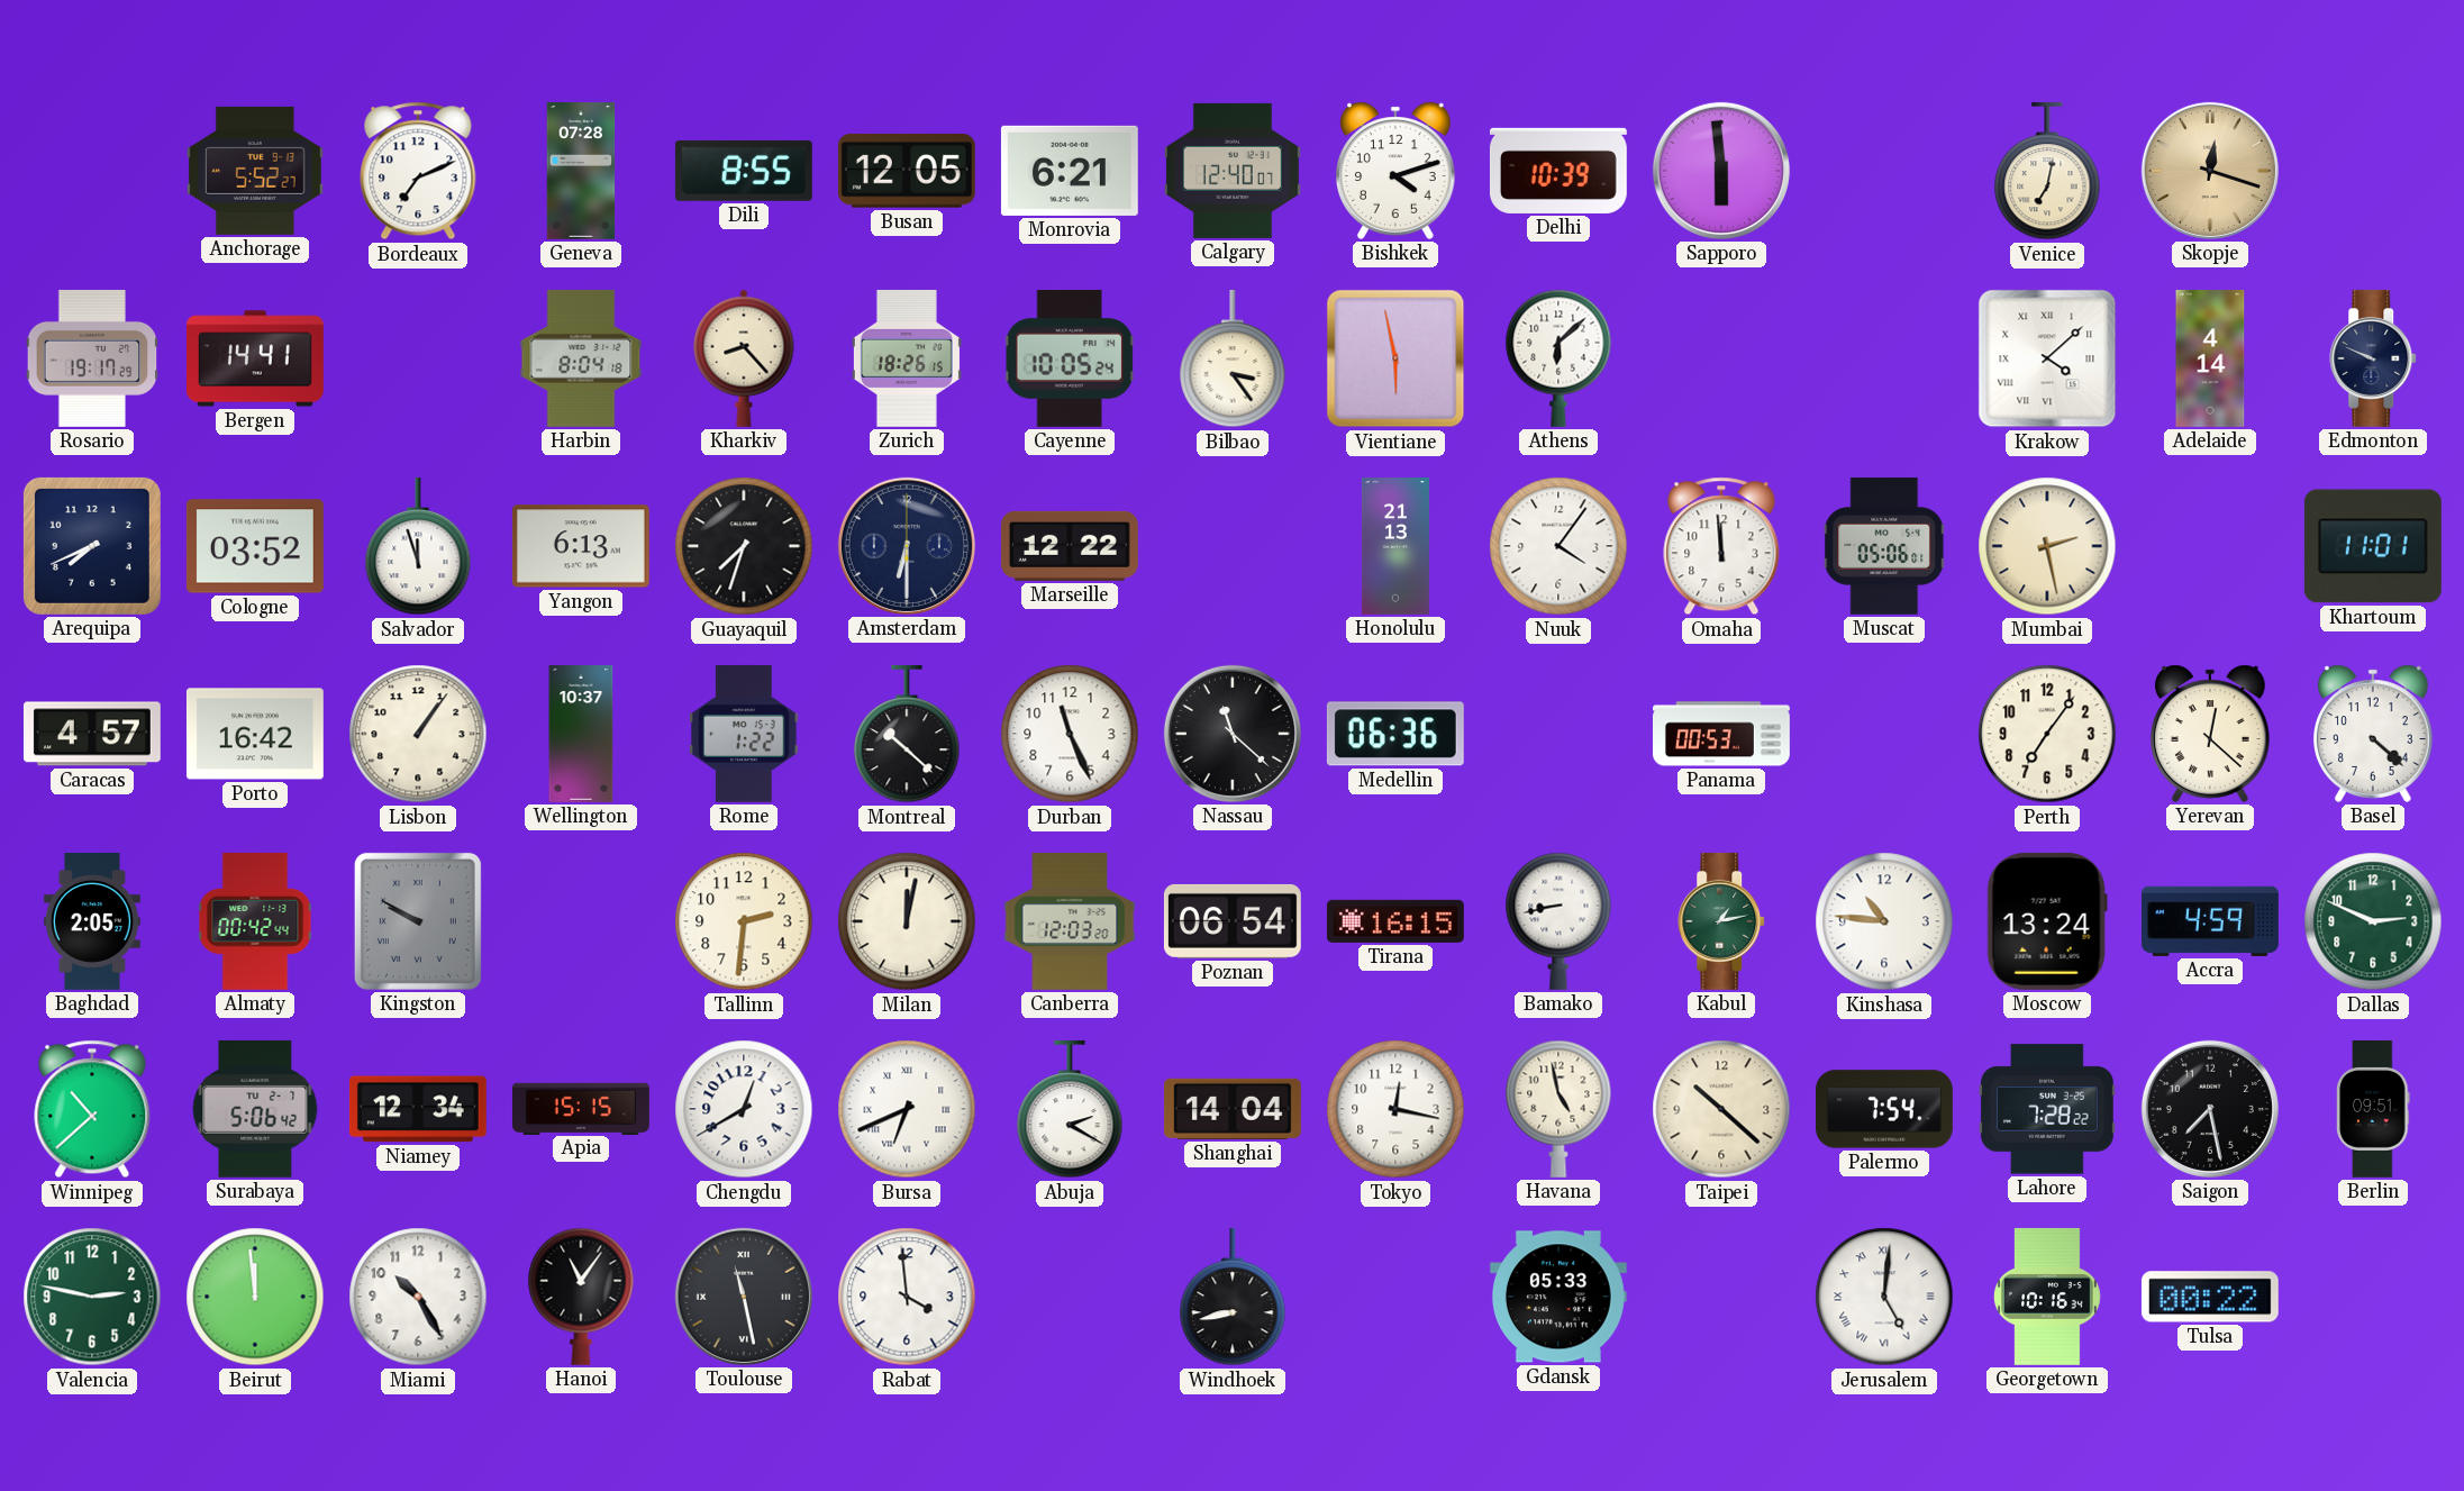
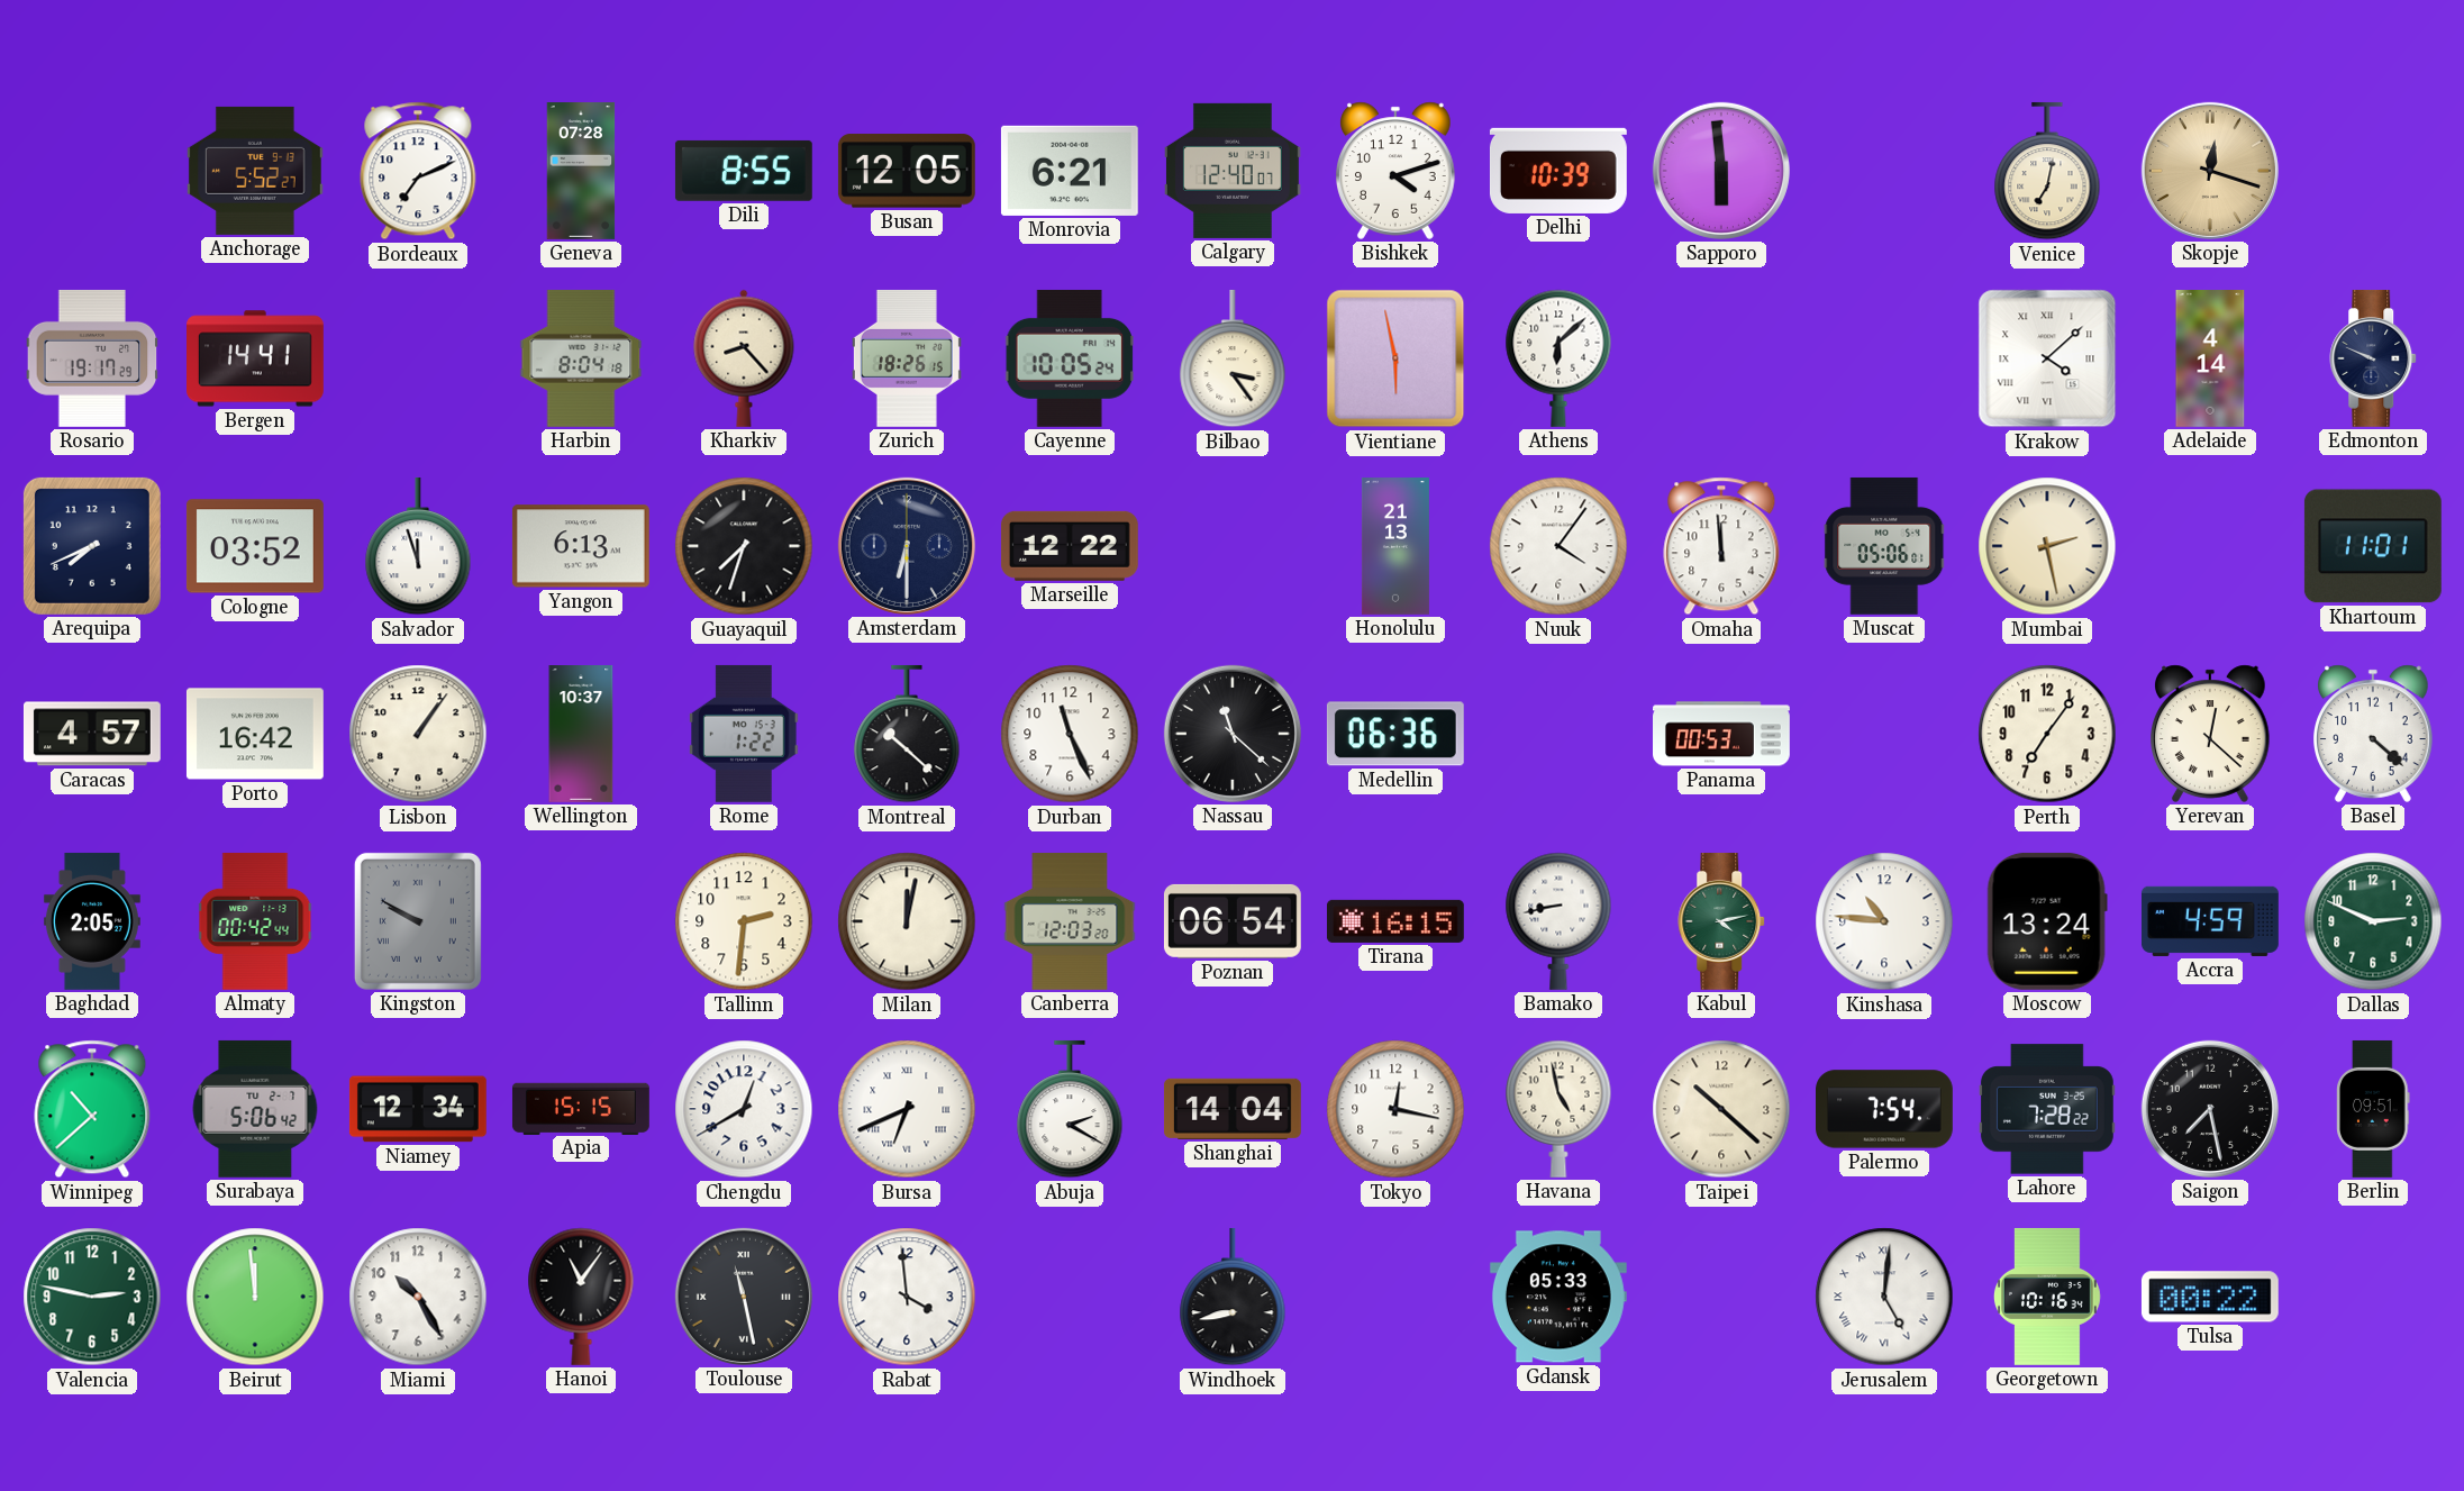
Kabul: 1:13 -> 4:13
